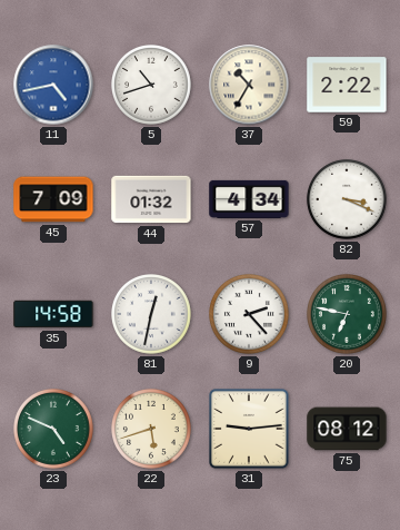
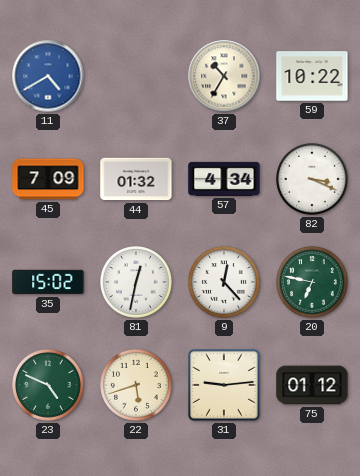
11: 4:43 -> 4:40
5: 10:42 -> none
59: 2:22 -> 10:22
35: 14:58 -> 15:02
9: 2:23 -> 12:23
75: 08:12 -> 01:12
